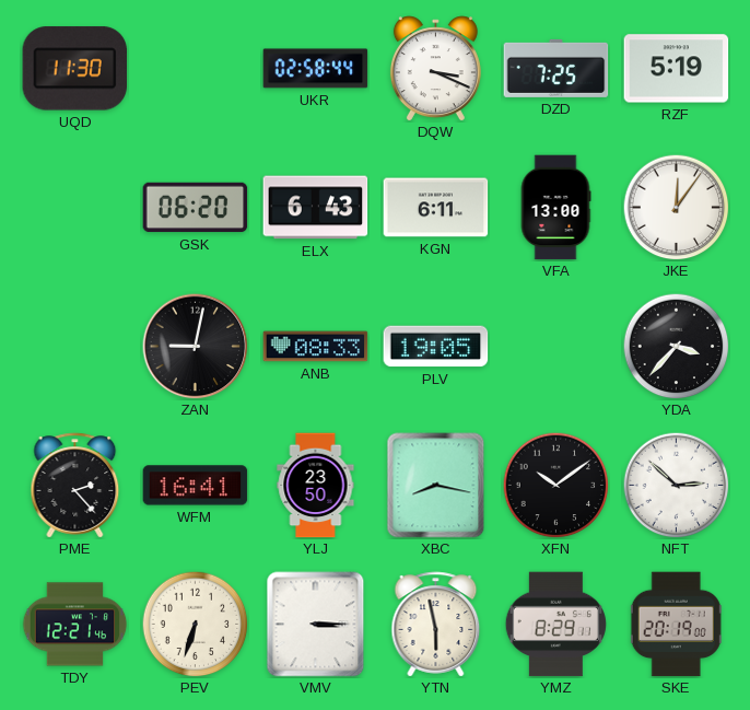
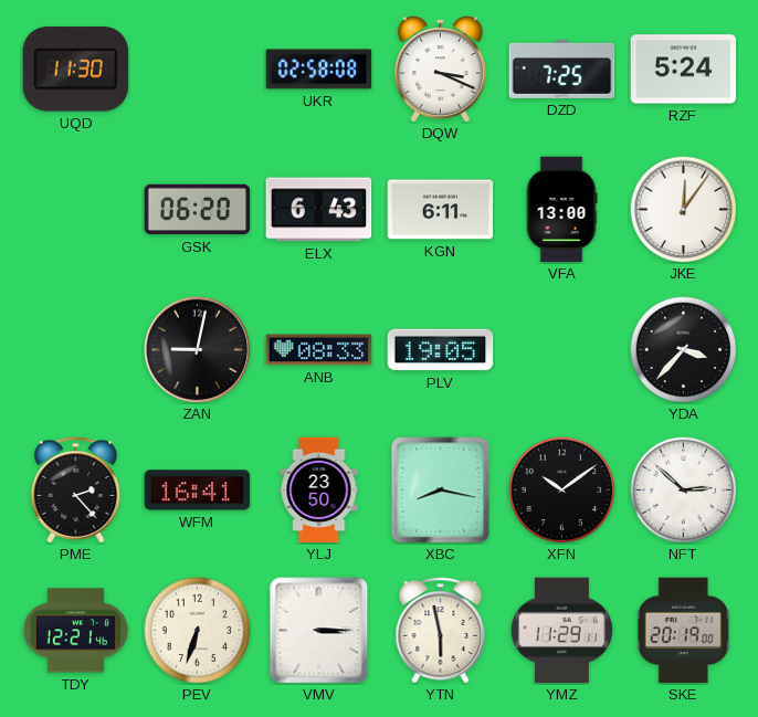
UKR: 02:58:44 -> 02:58:08
RZF: 5:19 -> 5:24
YMZ: 8:29 -> 11:29
